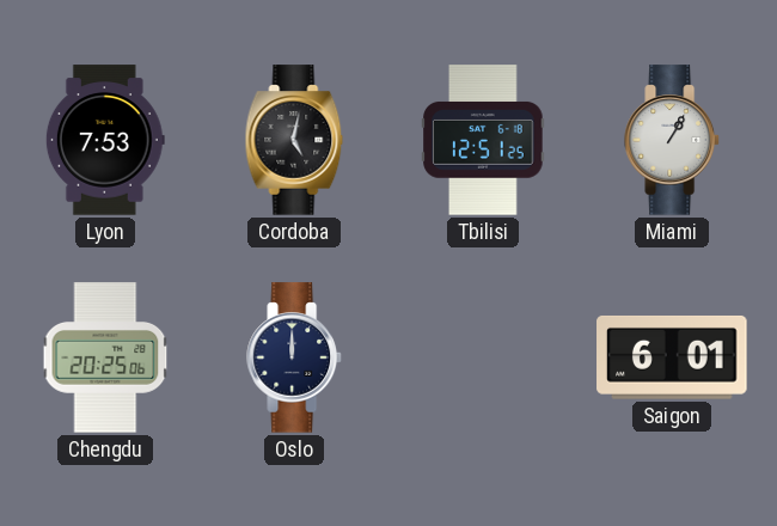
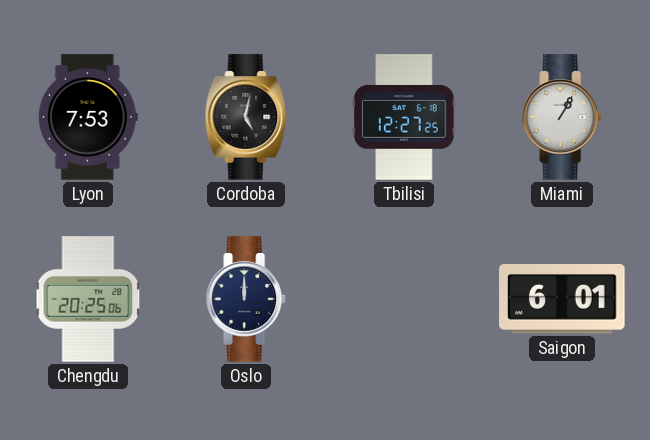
Tbilisi: 12:51 -> 12:27
